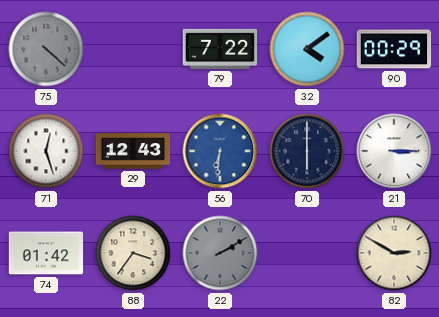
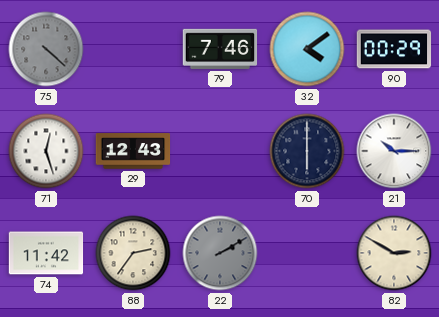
79: 7:22 -> 7:46
56: 6:31 -> none
21: 3:15 -> 10:15
74: 01:42 -> 11:42
88: 3:36 -> 2:36
